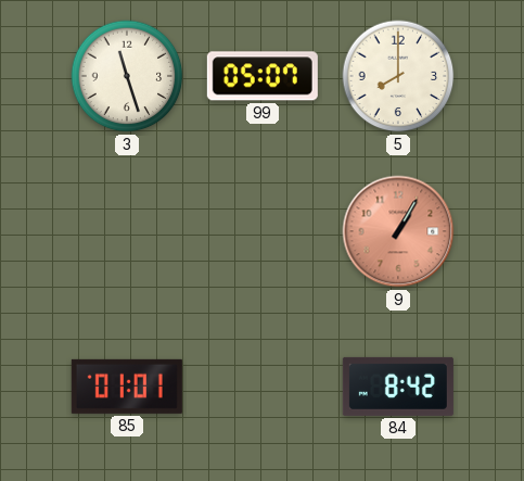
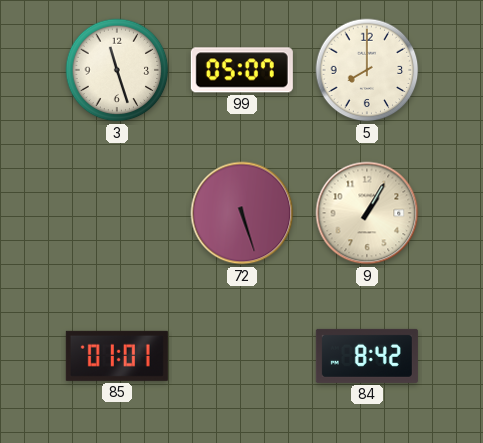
72: none -> 5:27
9 dial: salmon -> cream
